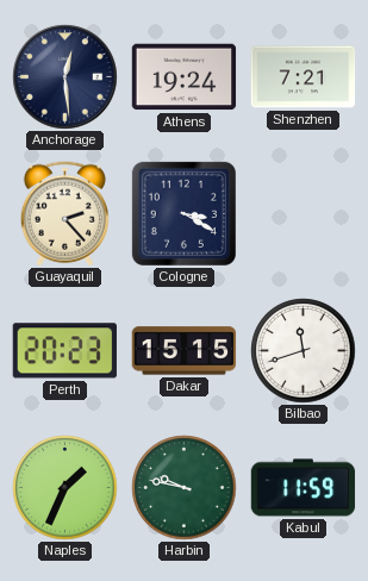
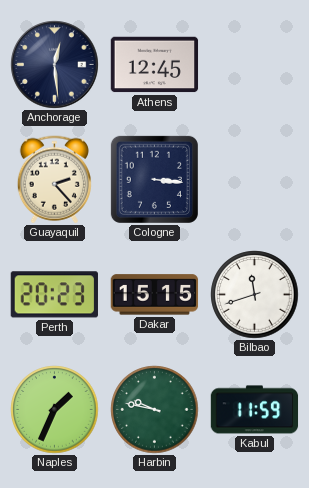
Athens: 19:24 -> 12:45
Shenzhen: 7:21 -> none
Cologne: 3:20 -> 3:16
